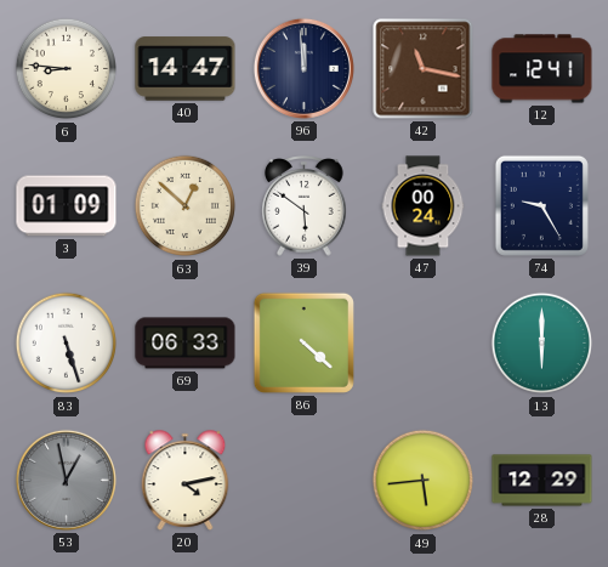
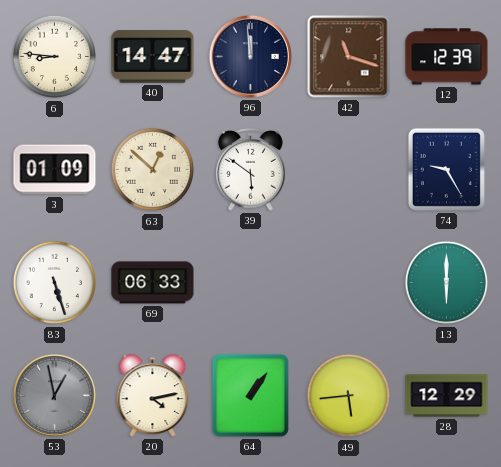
42: 11:17 -> 11:18
12: 12:41 -> 12:39
47: 00:24 -> none
86: 4:22 -> none
64: none -> 1:06
